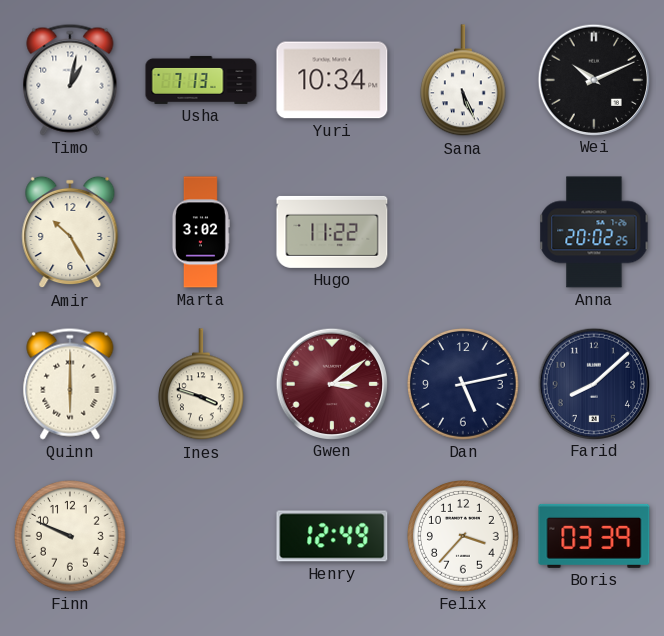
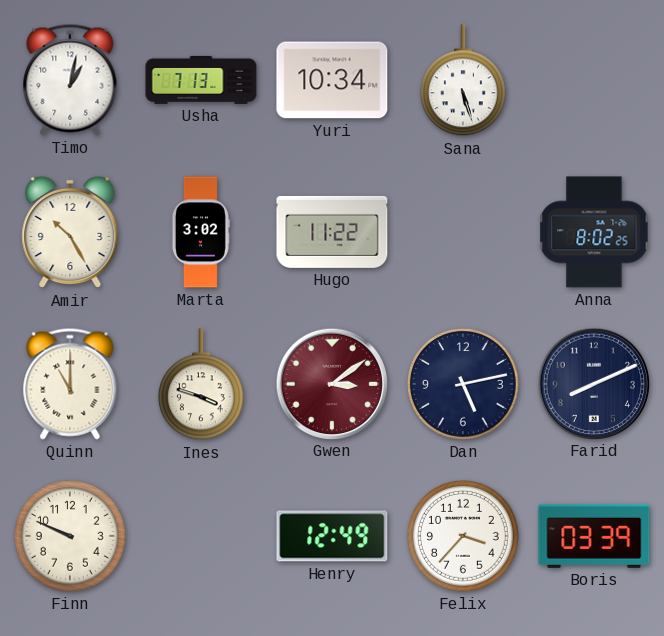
Sana: 5:26 -> 5:27
Wei: 10:11 -> none
Anna: 20:02 -> 8:02
Quinn: 6:00 -> 11:00
Farid: 8:08 -> 8:11
